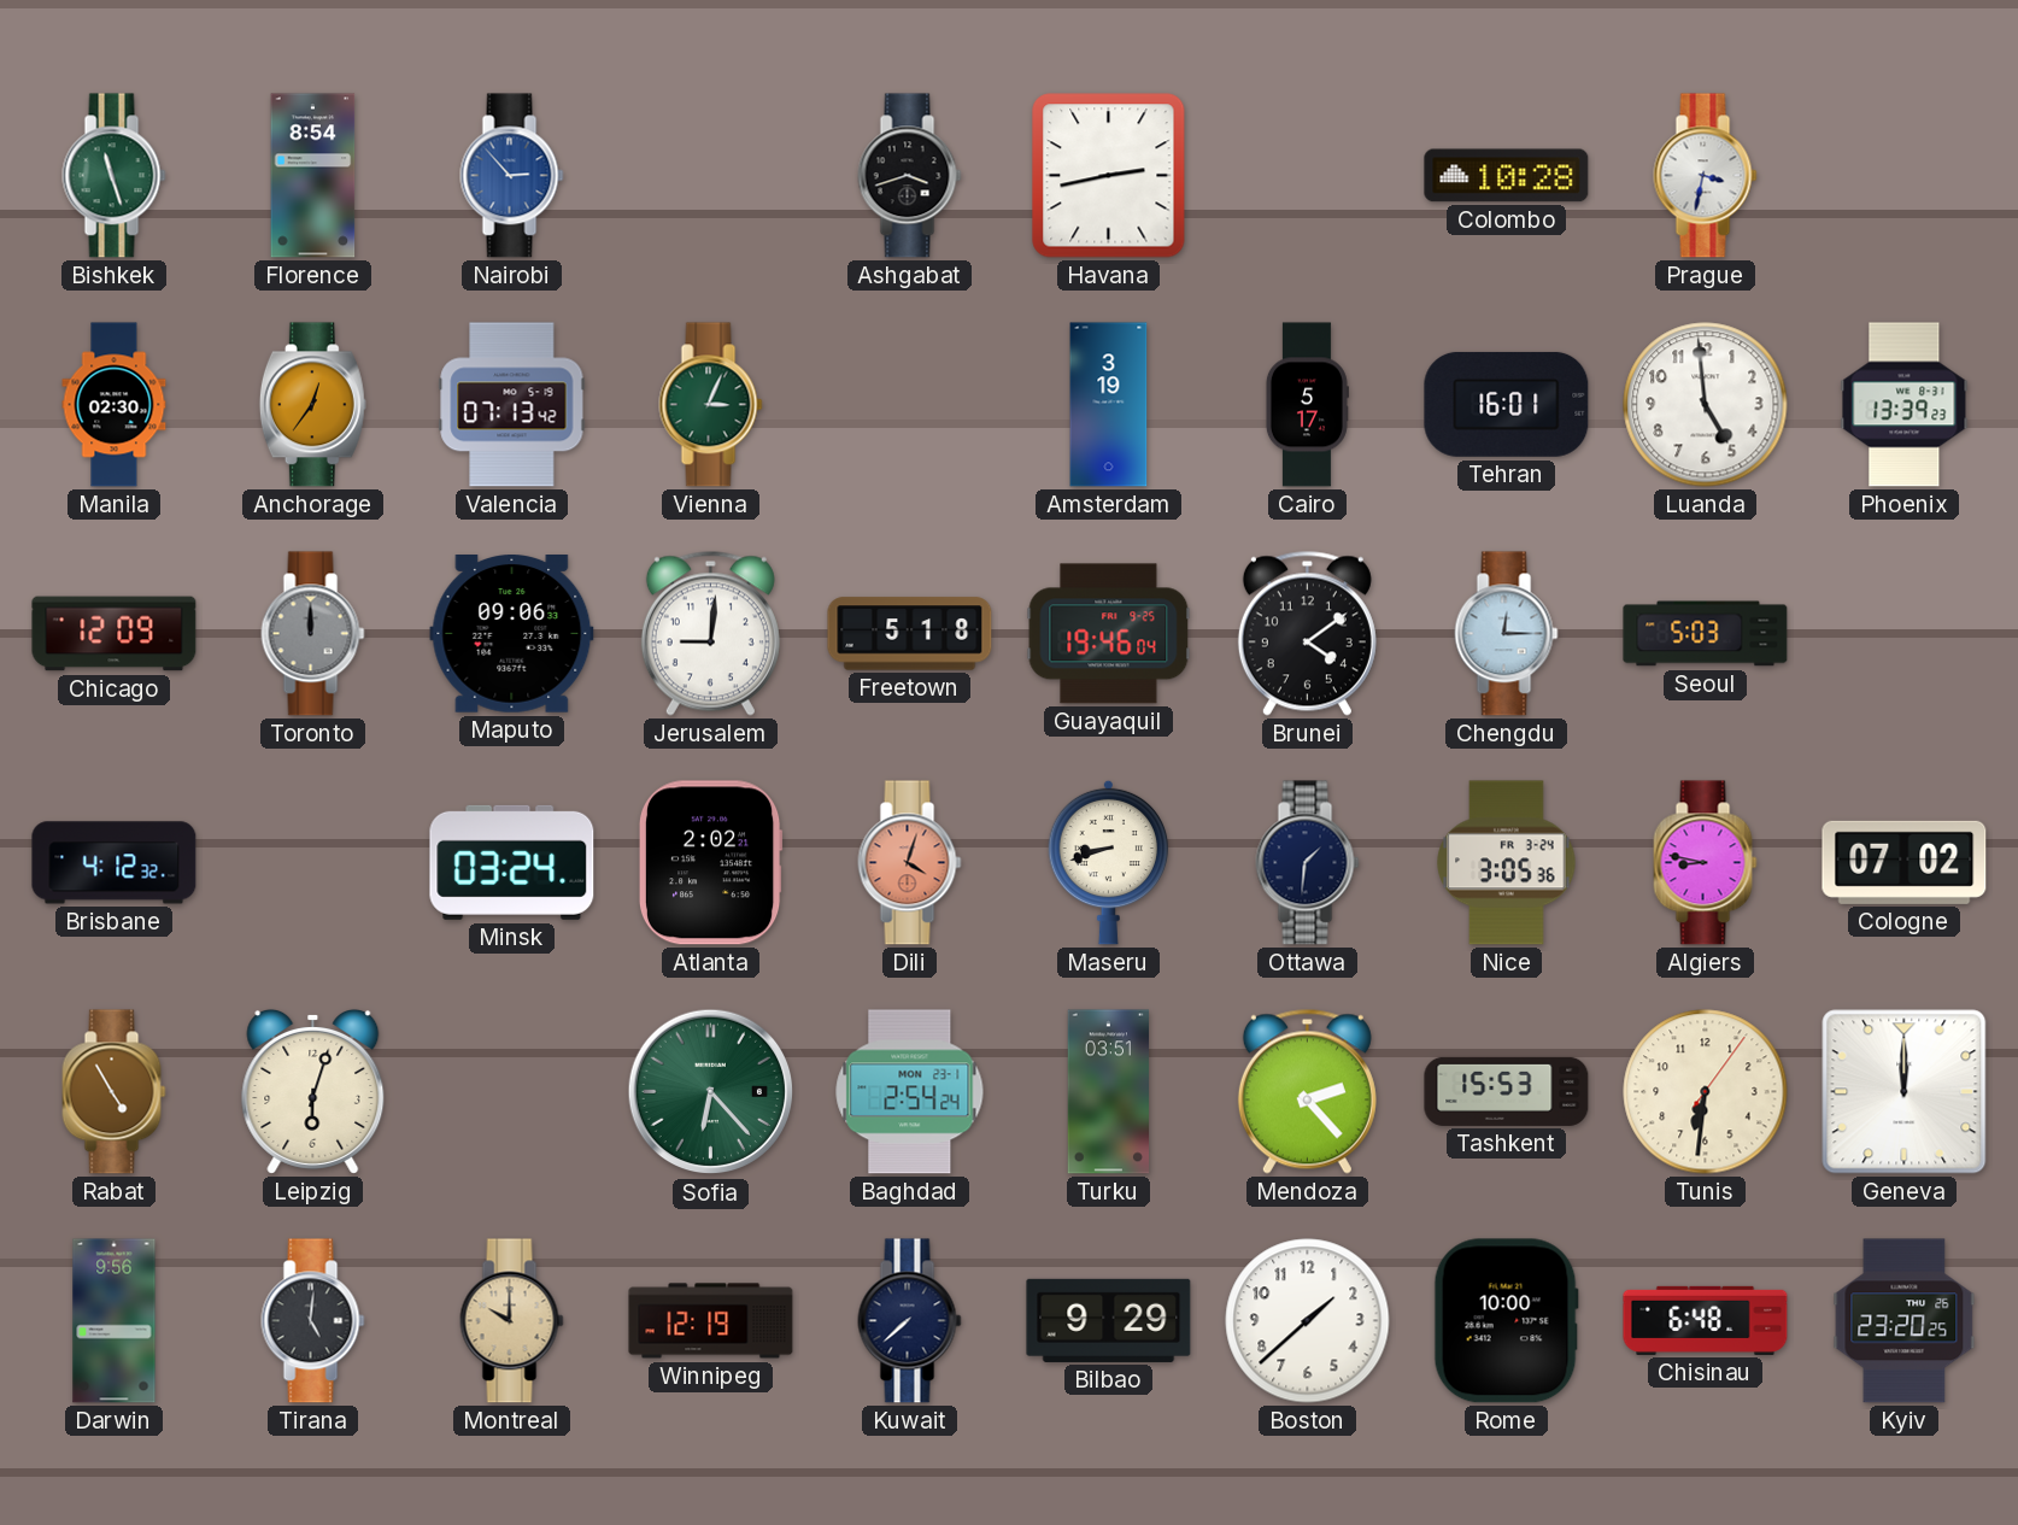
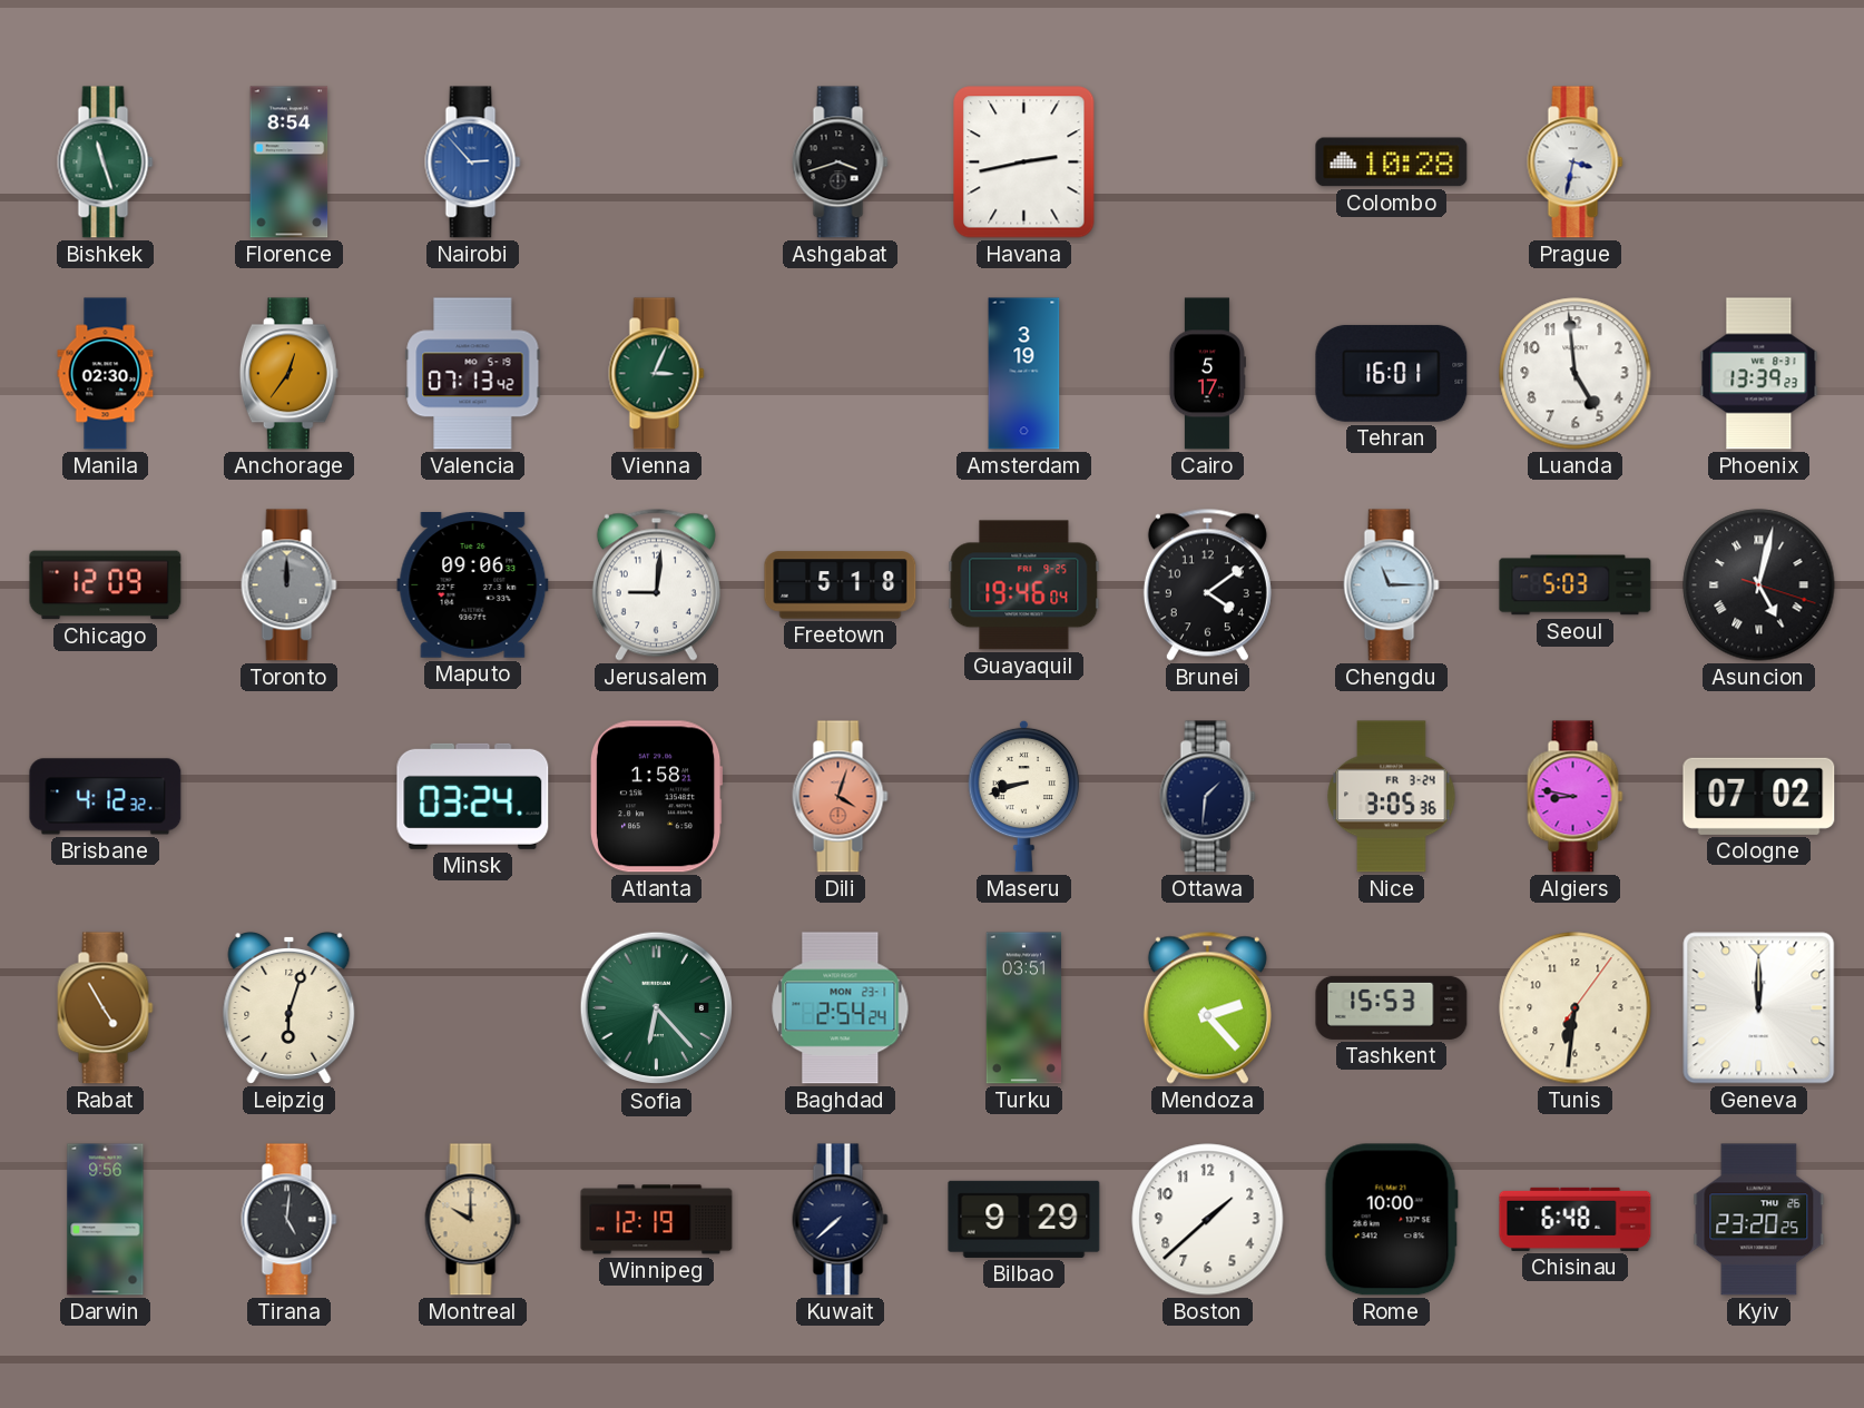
Chengdu: 12:15 -> 11:15
Asuncion: none -> 5:02
Atlanta: 2:02 -> 1:58
